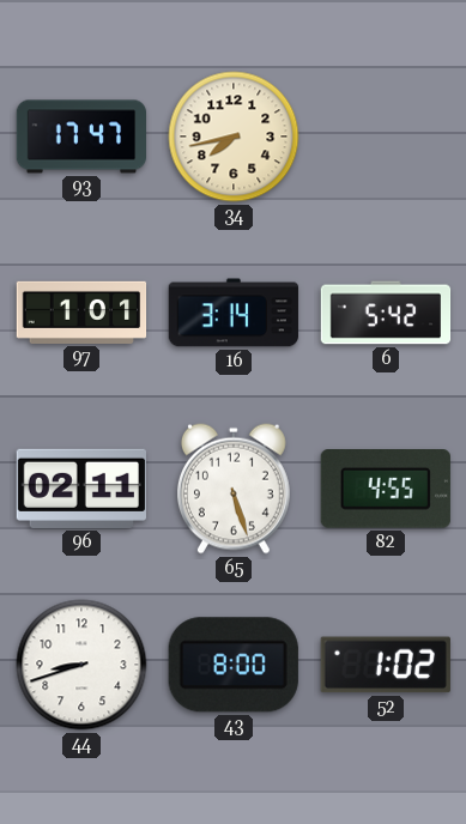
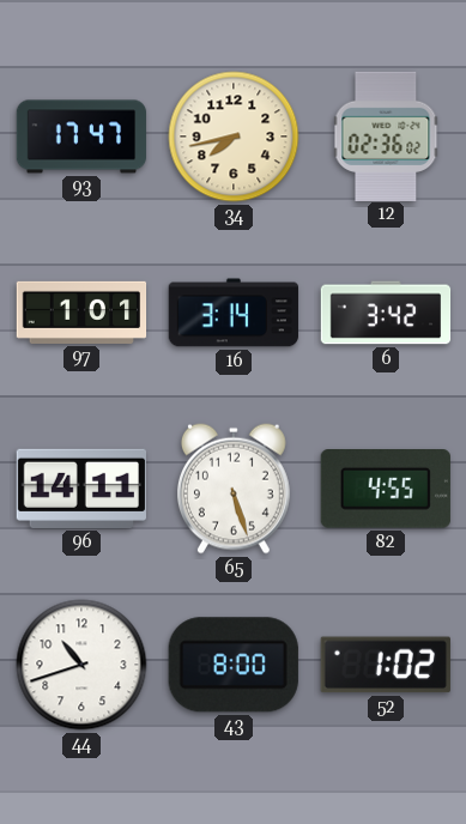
12: none -> 02:36
6: 5:42 -> 3:42
96: 02:11 -> 14:11
44: 8:42 -> 10:42
